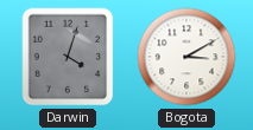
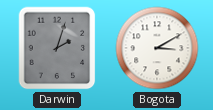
Darwin: 4:03 -> 2:03
